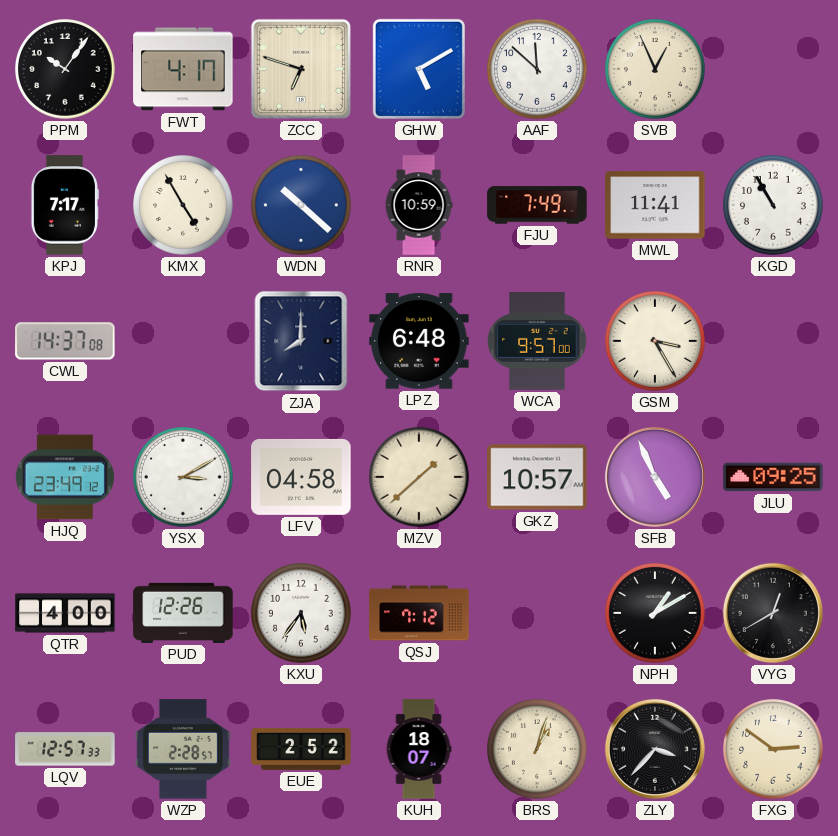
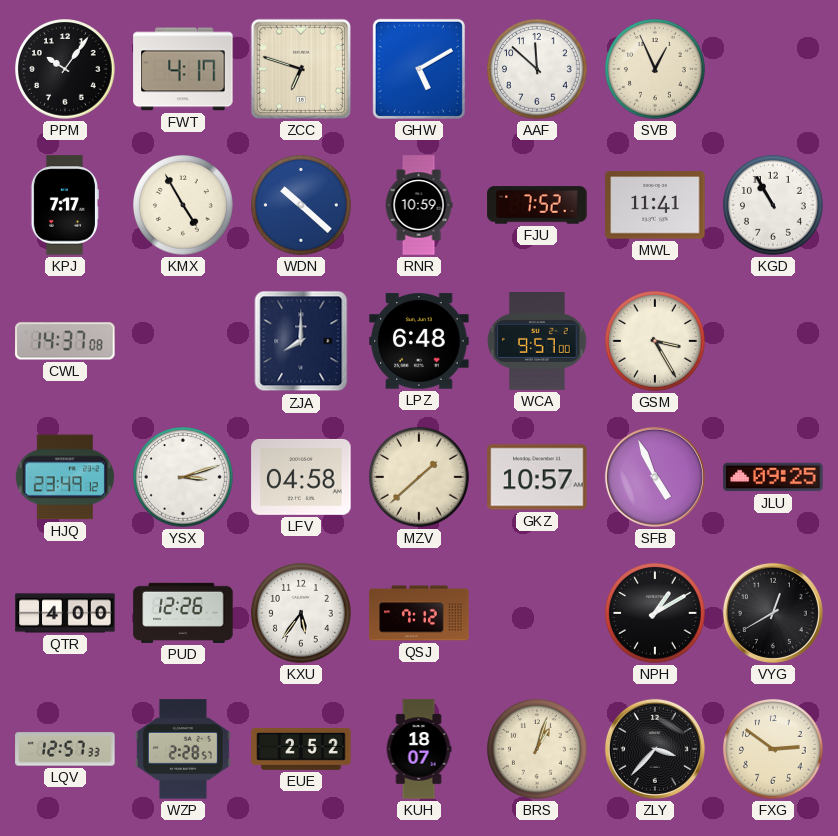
FJU: 7:49 -> 7:52
YSX: 3:10 -> 3:12
